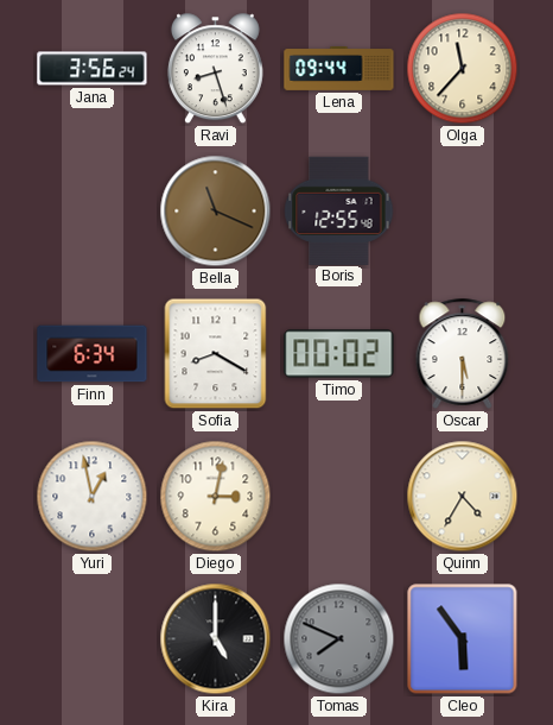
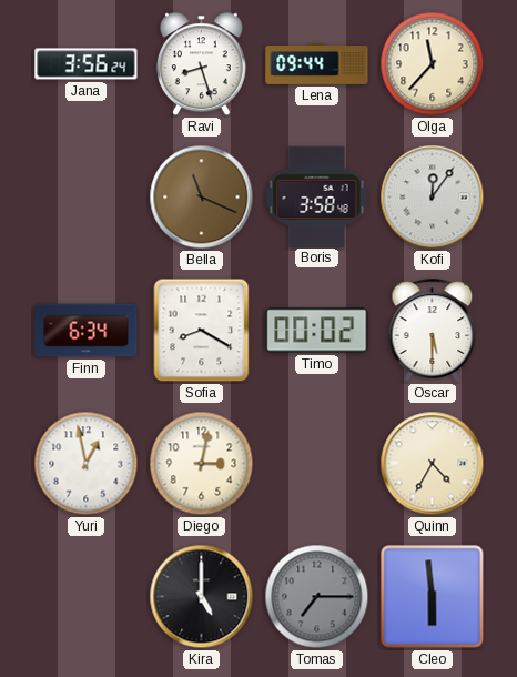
Boris: 12:55 -> 3:58
Kofi: none -> 12:06
Tomas: 7:49 -> 7:15
Cleo: 5:54 -> 5:59
